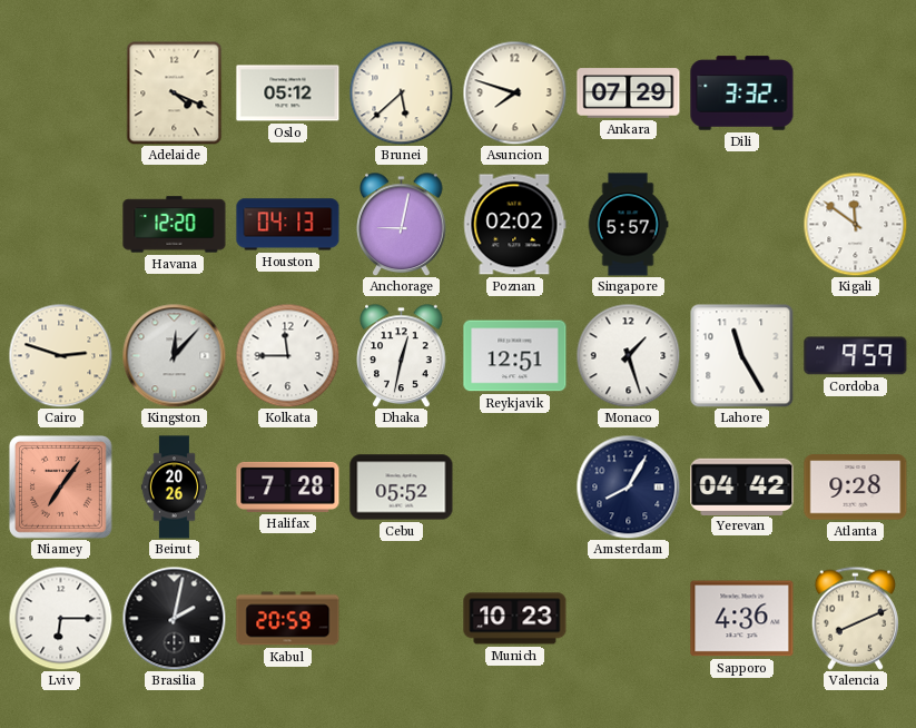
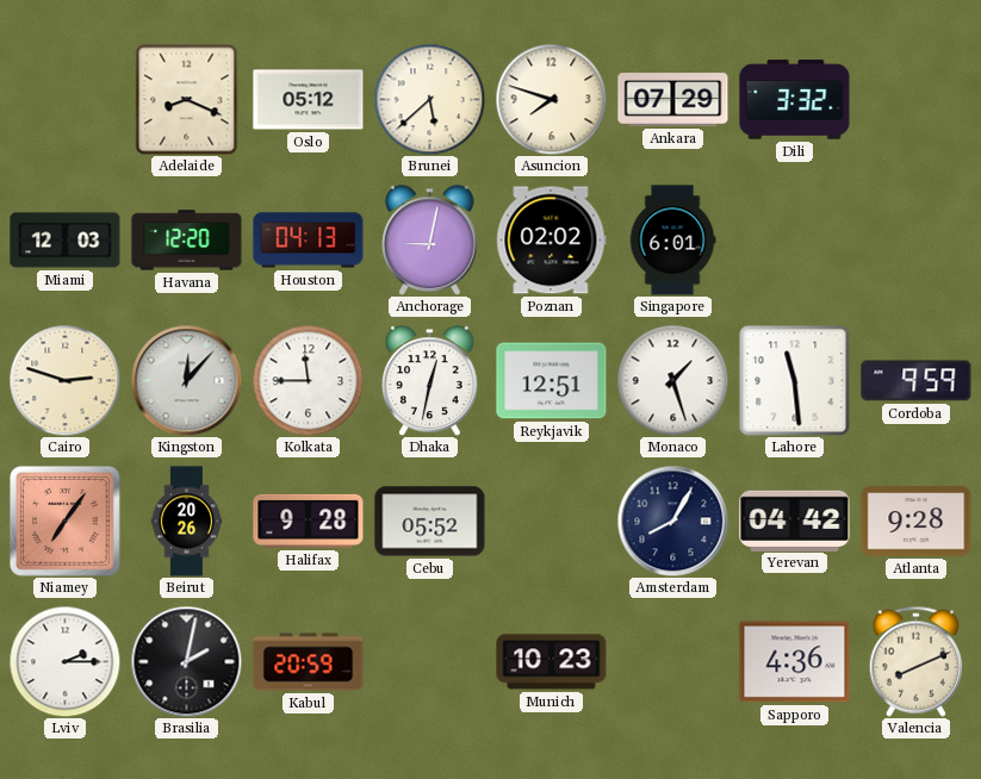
Adelaide: 4:19 -> 8:19
Miami: none -> 12:03
Singapore: 5:57 -> 6:01
Kigali: 11:51 -> none
Lahore: 11:25 -> 11:29
Halifax: 7:28 -> 9:28
Lviv: 6:15 -> 2:15
